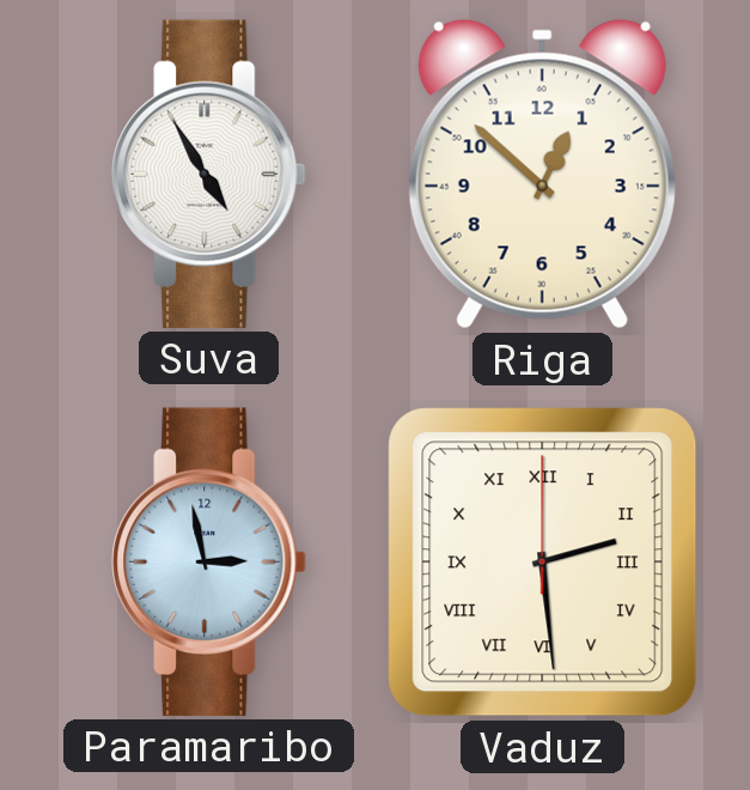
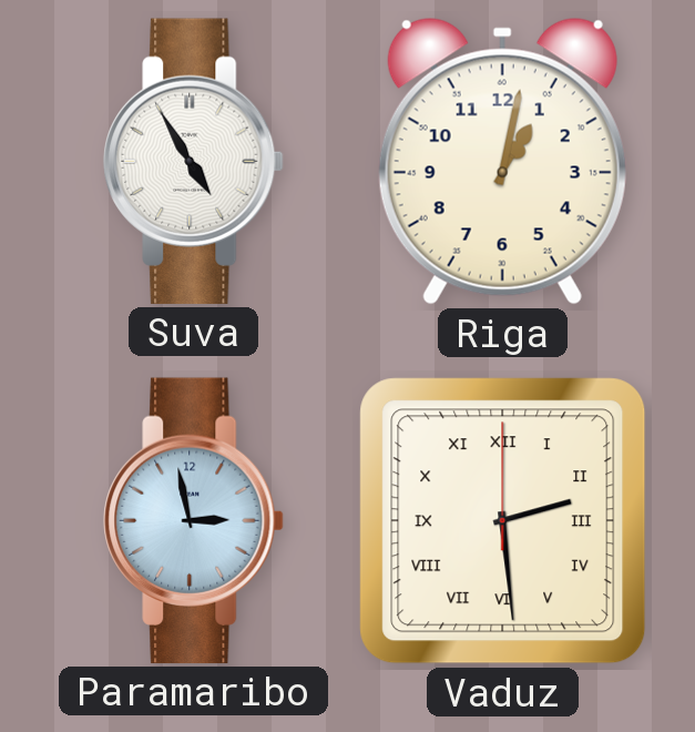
Riga: 12:52 -> 1:02
